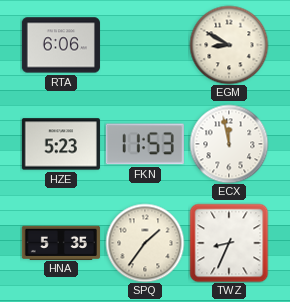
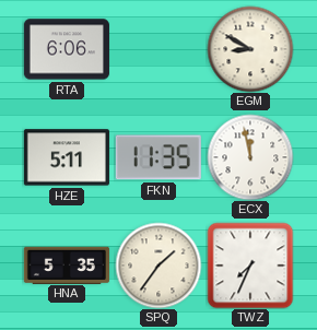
HZE: 5:23 -> 5:11
FKN: 11:53 -> 11:35
TWZ: 8:34 -> 7:34
